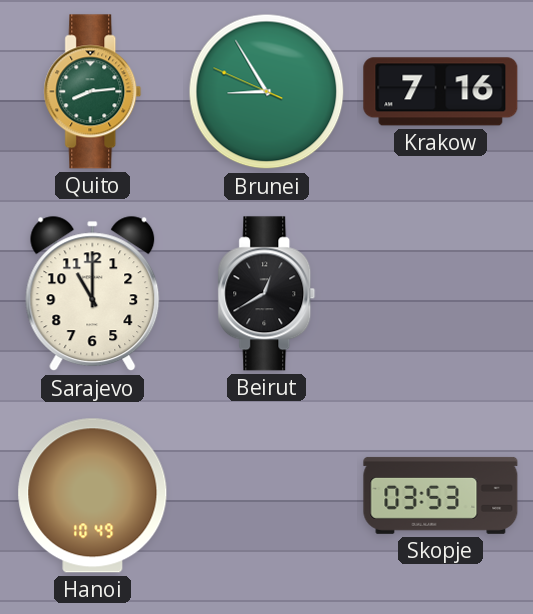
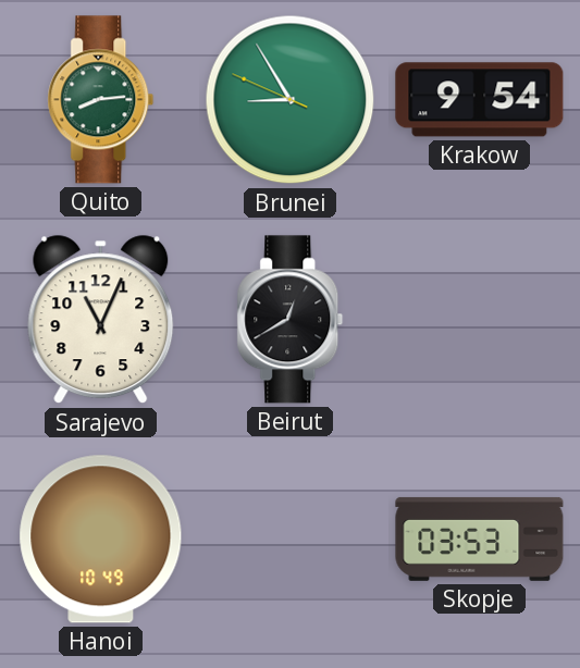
Krakow: 7:16 -> 9:54
Sarajevo: 11:00 -> 11:04
